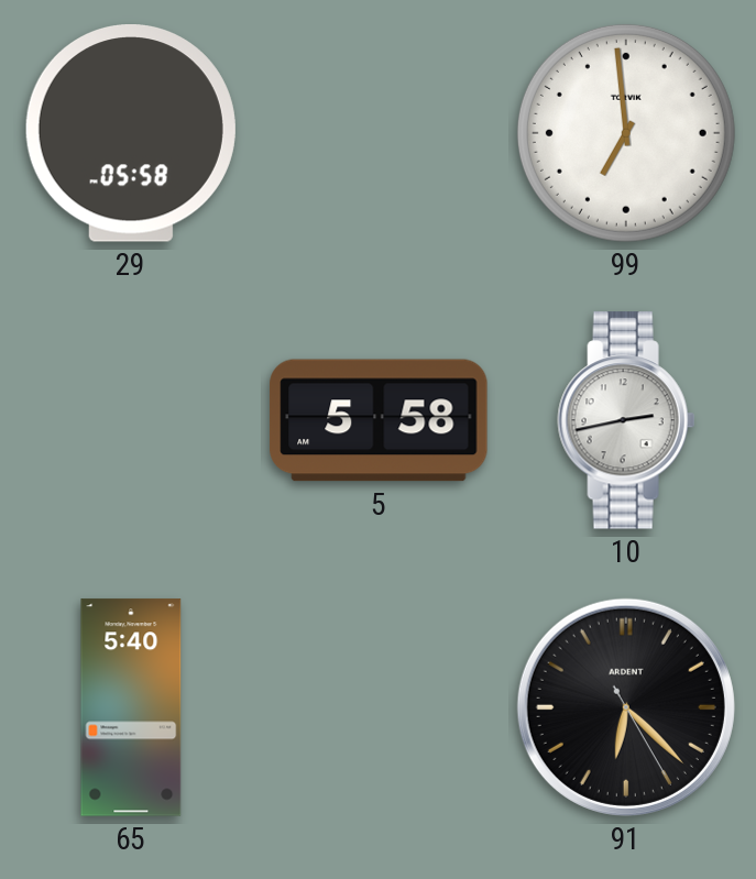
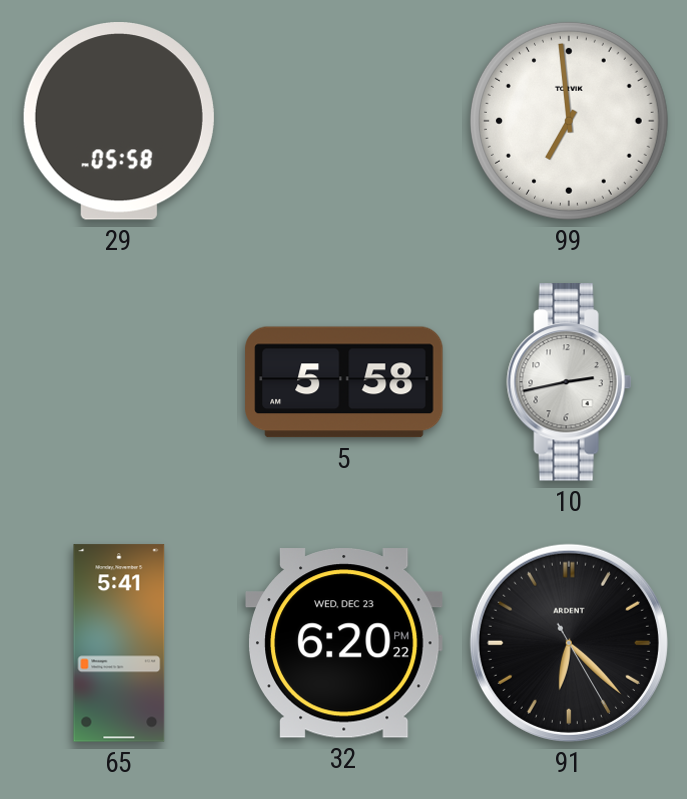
65: 5:40 -> 5:41
32: none -> 6:20
